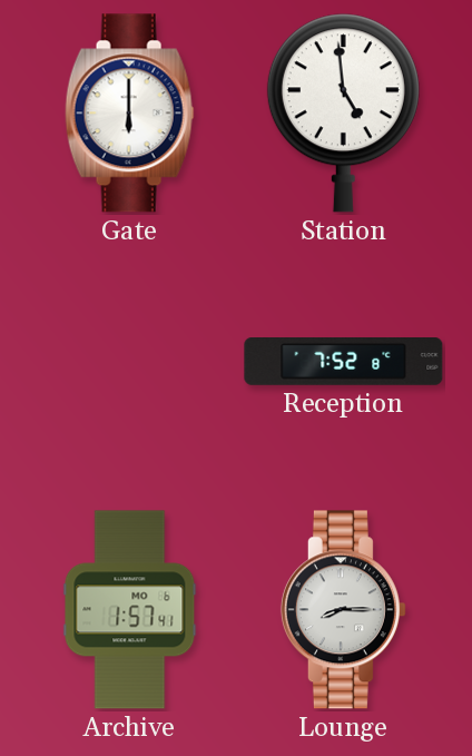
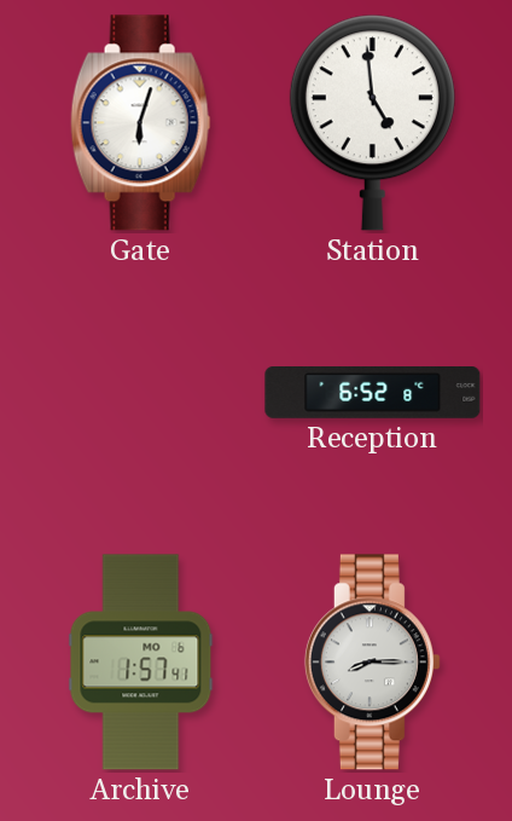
Gate: 6:00 -> 6:03
Reception: 7:52 -> 6:52
